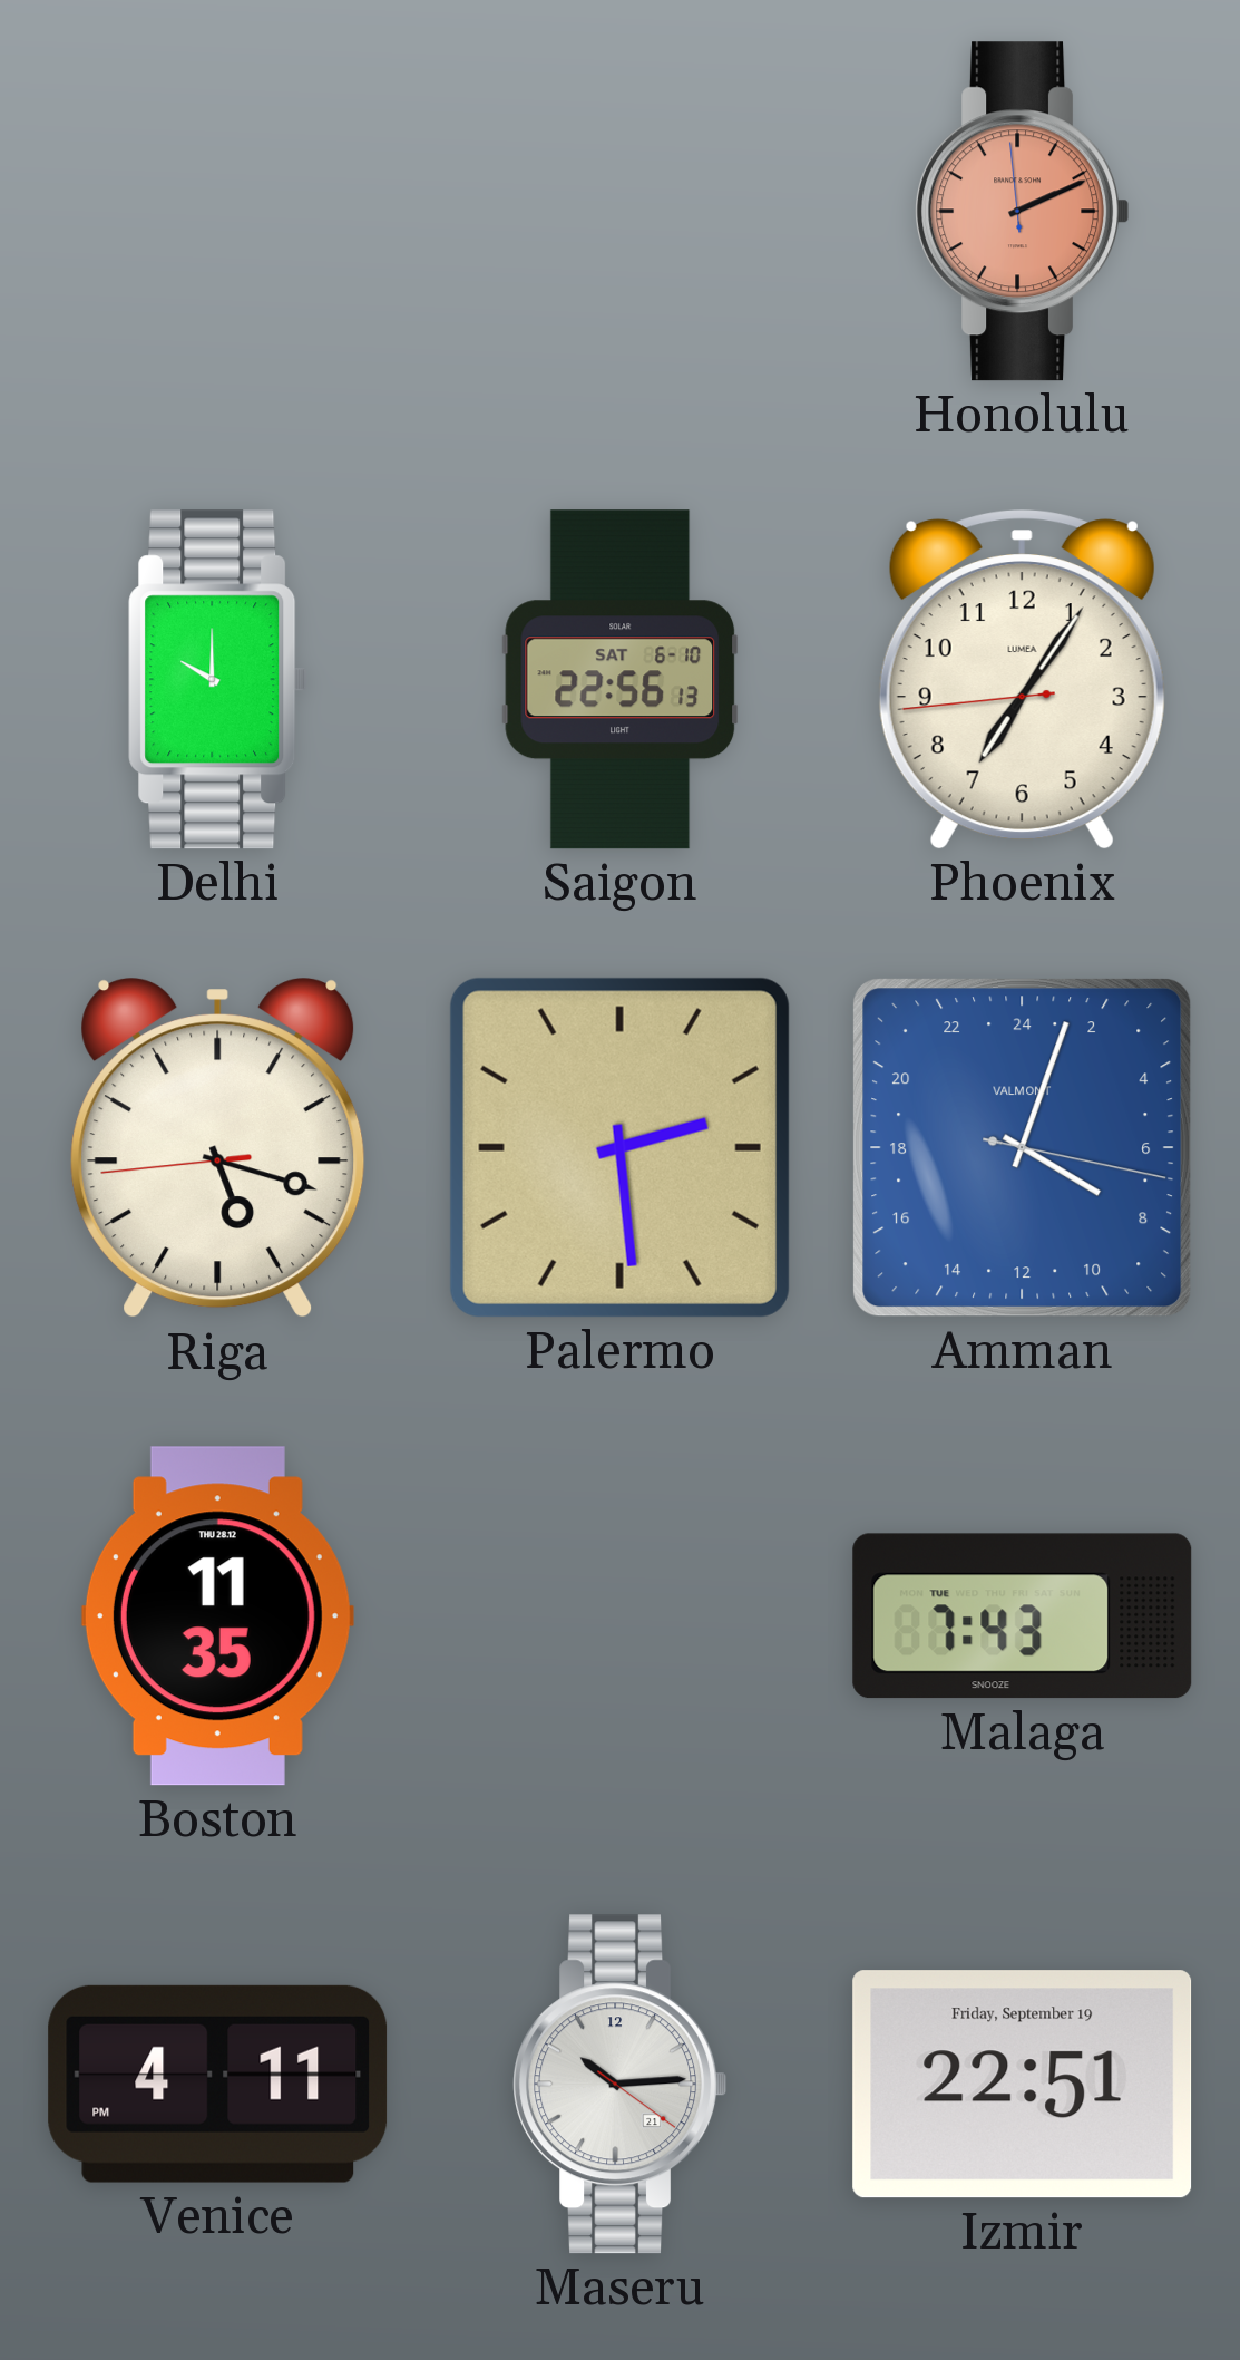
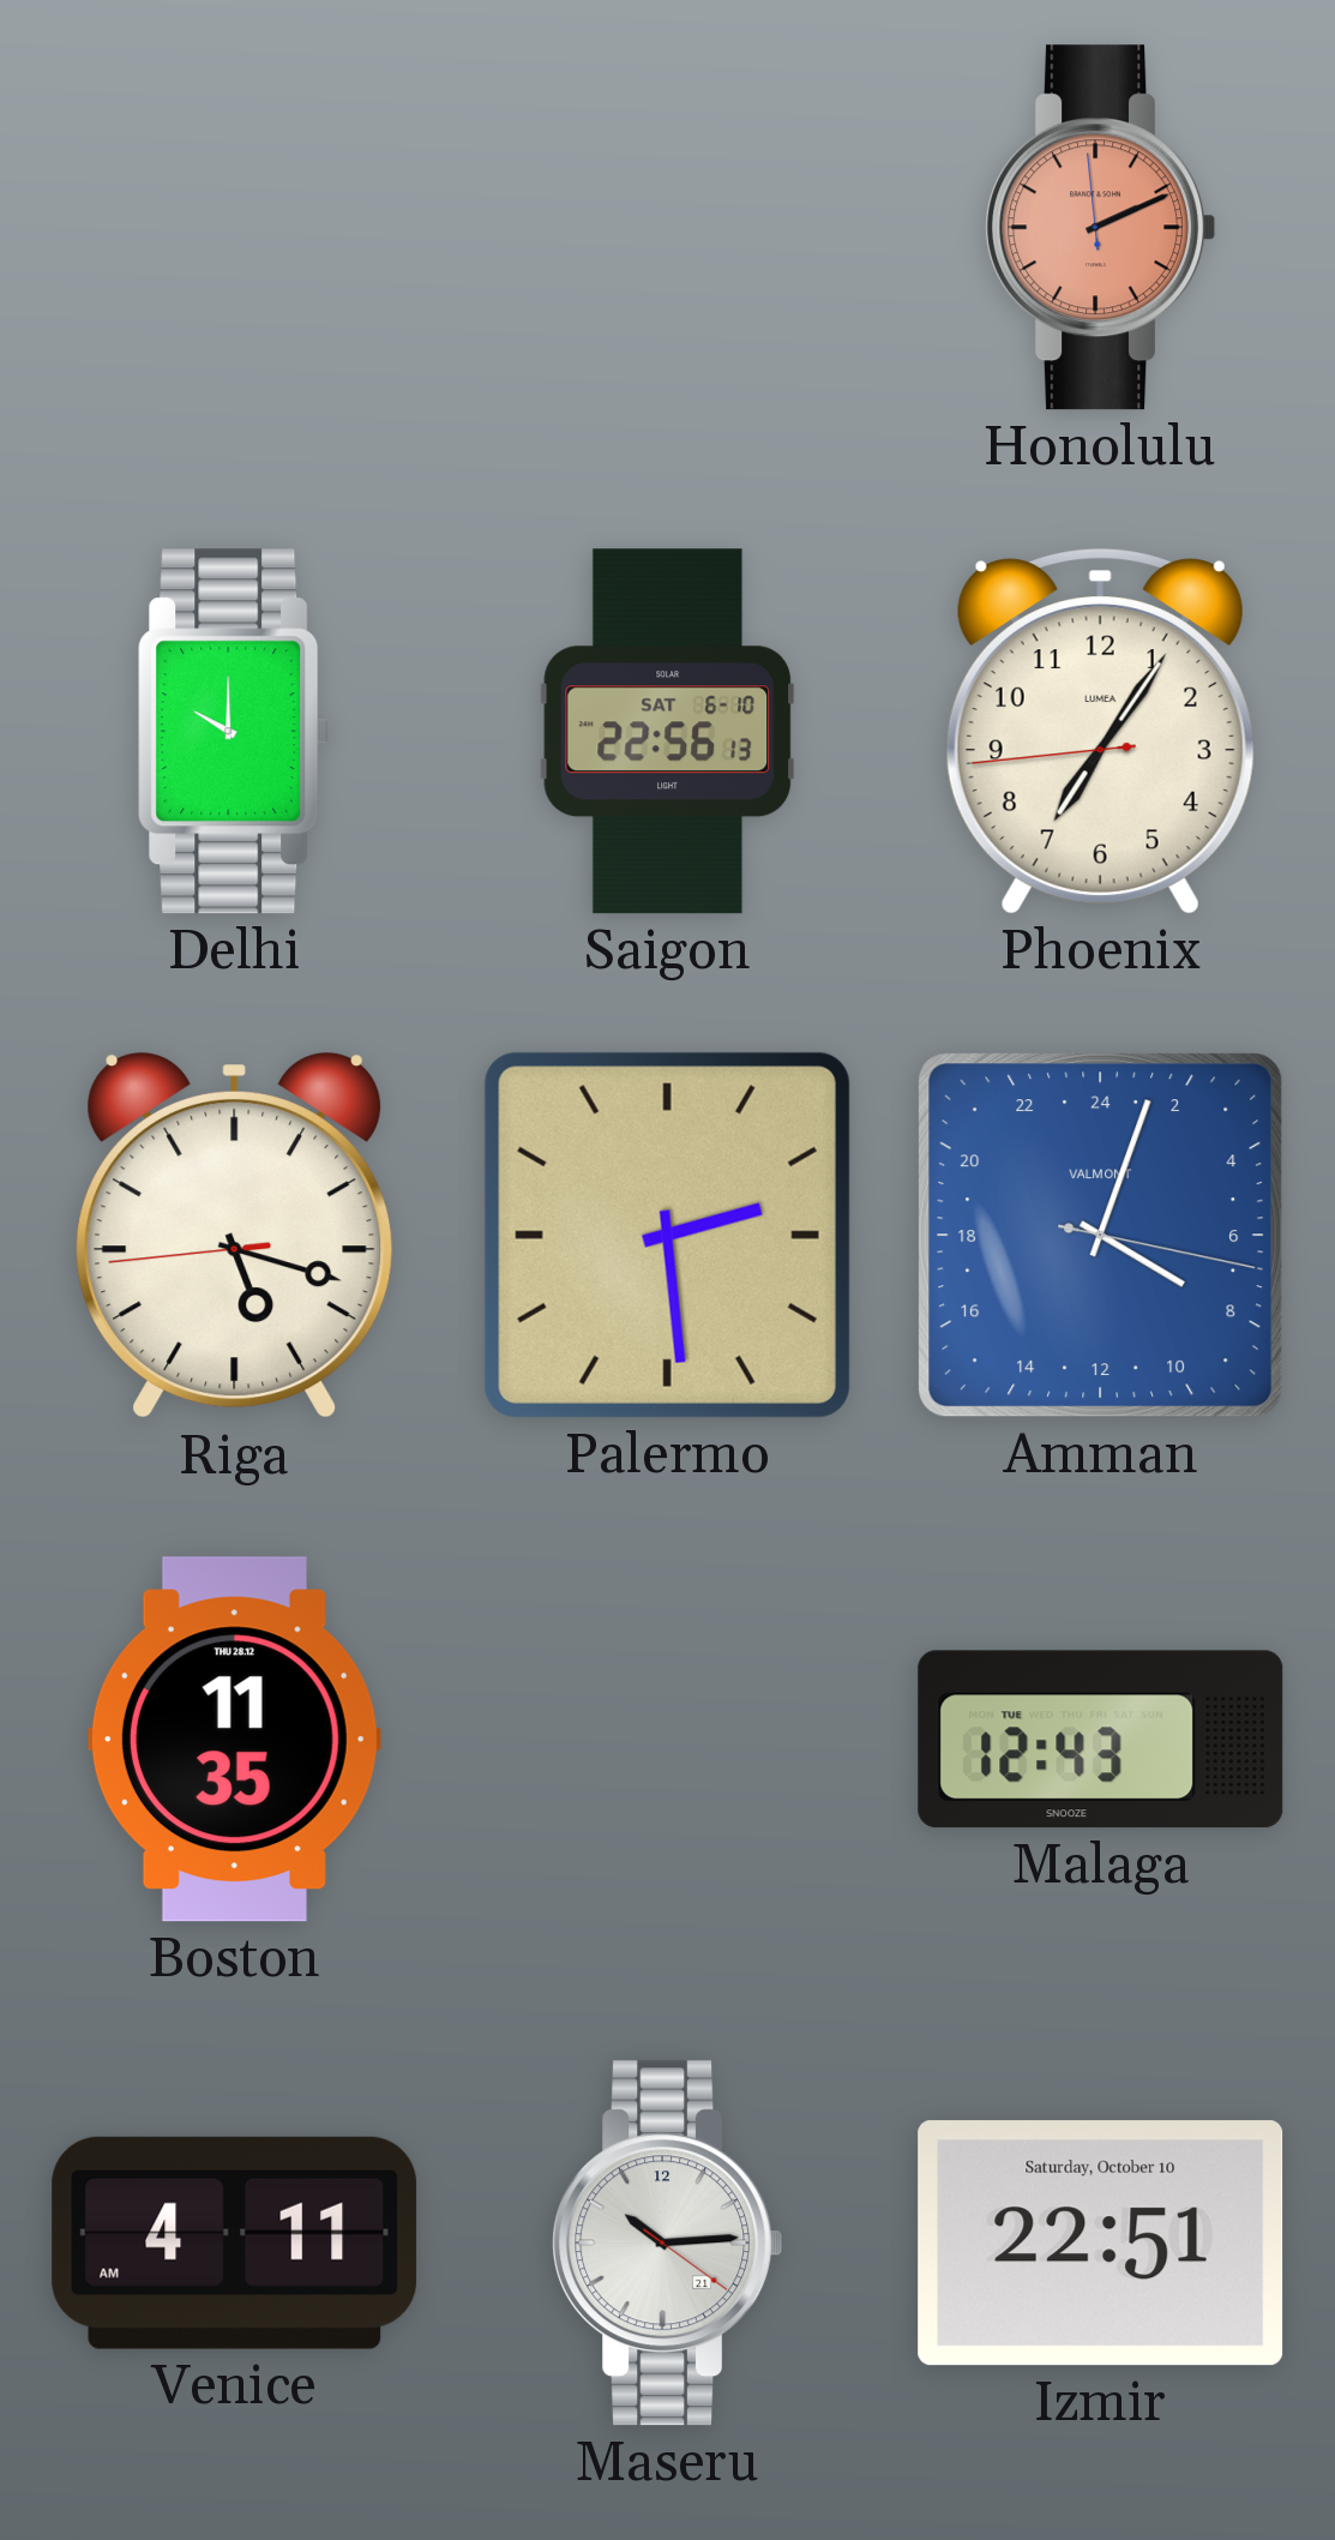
Malaga: 7:43 -> 12:43
Venice: 4:11 PM -> 4:11 AM
Izmir date: Friday, September 19 -> Saturday, October 10
